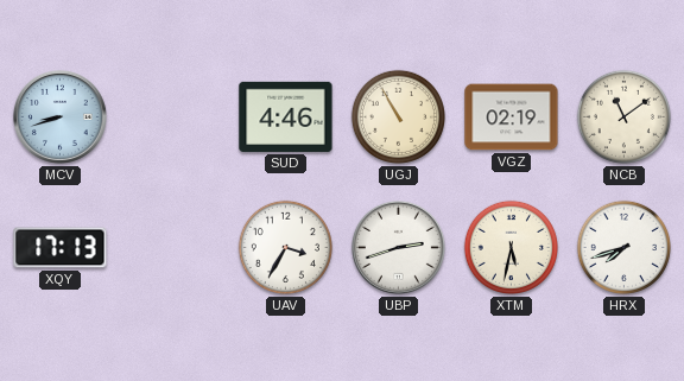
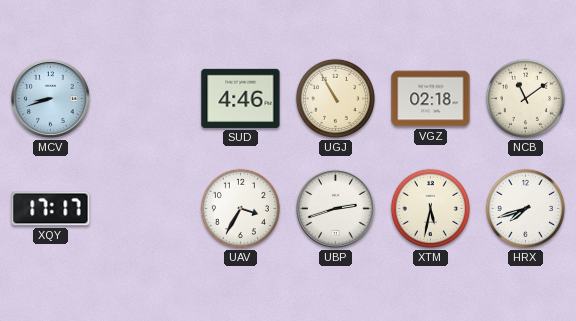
VGZ: 02:19 -> 02:18
XQY: 17:13 -> 17:17
